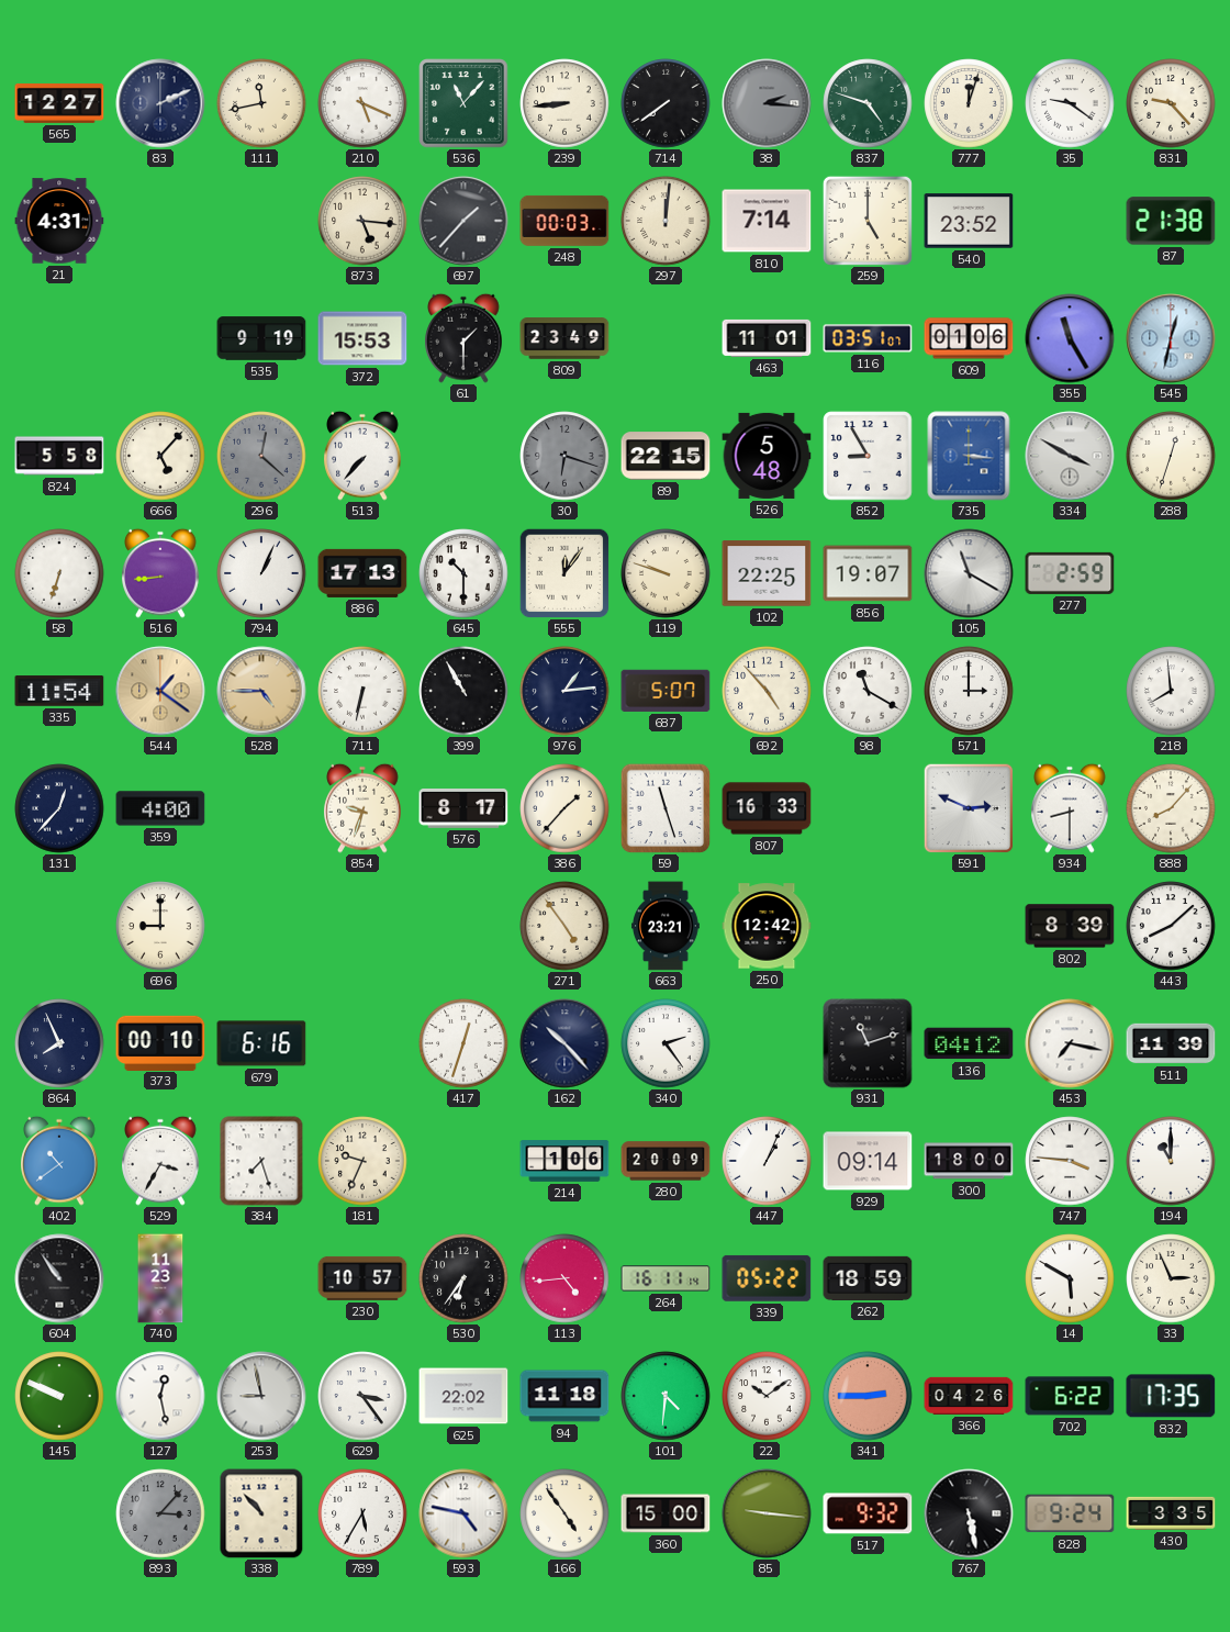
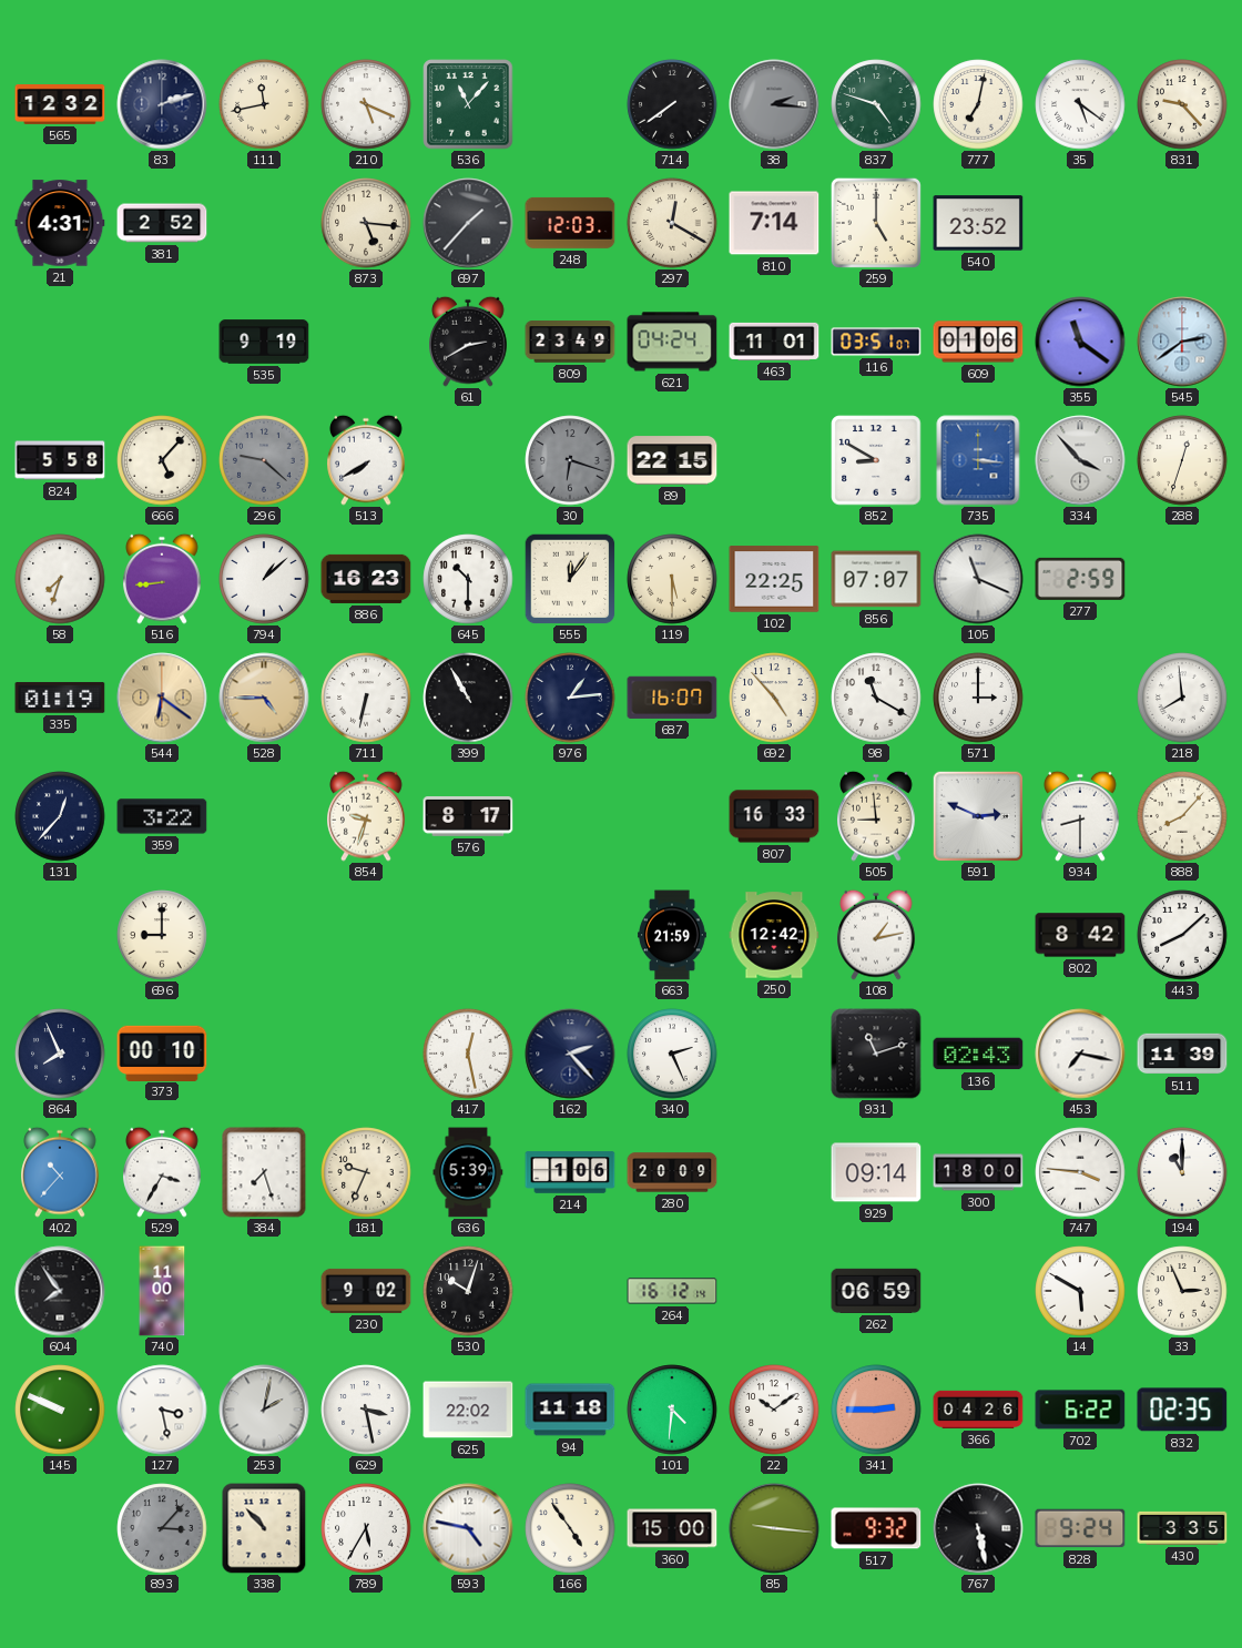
565: 12:27 -> 12:32
83: 2:11 -> 2:12
239: 8:44 -> none
777: 12:03 -> 7:02
35: 9:21 -> 5:21
381: none -> 2:52
248: 00:03 -> 12:03
297: 12:01 -> 12:20
87: 21:38 -> none
372: 15:53 -> none
61: 1:30 -> 2:40
621: none -> 04:24
355: 11:25 -> 11:21
545: 12:32 -> 2:39
296: 12:22 -> 9:22
513: 7:37 -> 7:40
526: 5:48 -> none
852: 8:55 -> 8:50
334: 3:50 -> 3:53
58: 6:33 -> 7:33
794: 1:04 -> 1:08
886: 17:13 -> 16:23
119: 9:48 -> 5:30
856: 19:07 -> 07:07
105: 11:20 -> 11:19
335: 11:54 -> 01:19
544: 1:21 -> 6:21
687: 5:07 -> 16:07
359: 4:00 -> 3:22
386: 1:37 -> none
59: 11:27 -> none
505: none -> 8:59
271: 4:54 -> none
663: 23:21 -> 21:59
108: none -> 1:13
802: 8:39 -> 8:42
679: 6:16 -> none
417: 12:33 -> 12:28
162: 10:23 -> 2:23
340: 2:24 -> 2:26
136: 04:12 -> 02:43
402: 10:39 -> 10:37
636: none -> 5:39
447: 1:04 -> none
604: 10:54 -> 7:54
740: 11:23 -> 11:00
230: 10:57 -> 9:02
530: 6:36 -> 10:03
113: 4:44 -> none
264: 16:11 -> 16:12
339: 05:22 -> none
262: 18:59 -> 06:59
127: 12:28 -> 3:28
253: 8:58 -> 2:02
629: 3:24 -> 3:28
832: 17:35 -> 02:35
